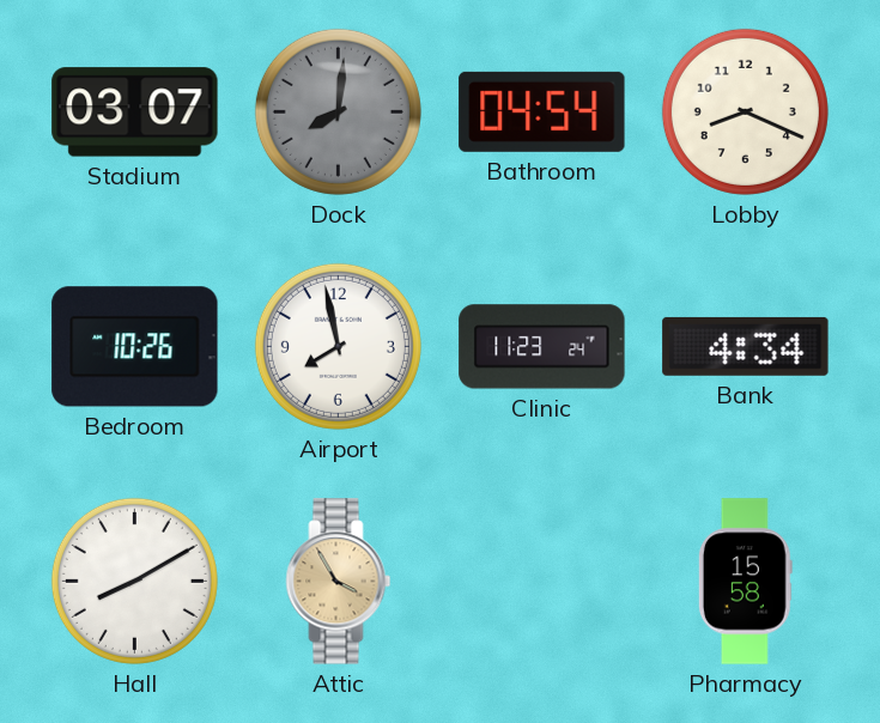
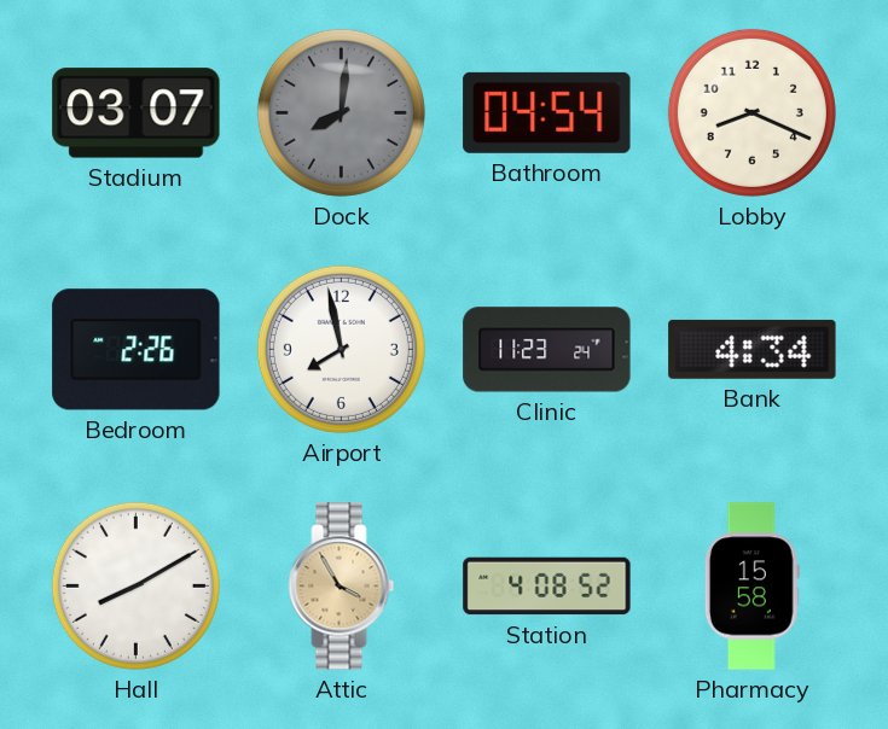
Bedroom: 10:26 -> 2:26
Station: none -> 4:08
